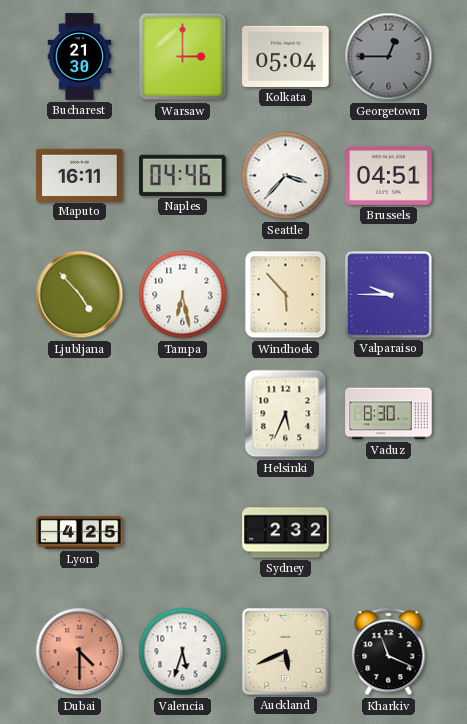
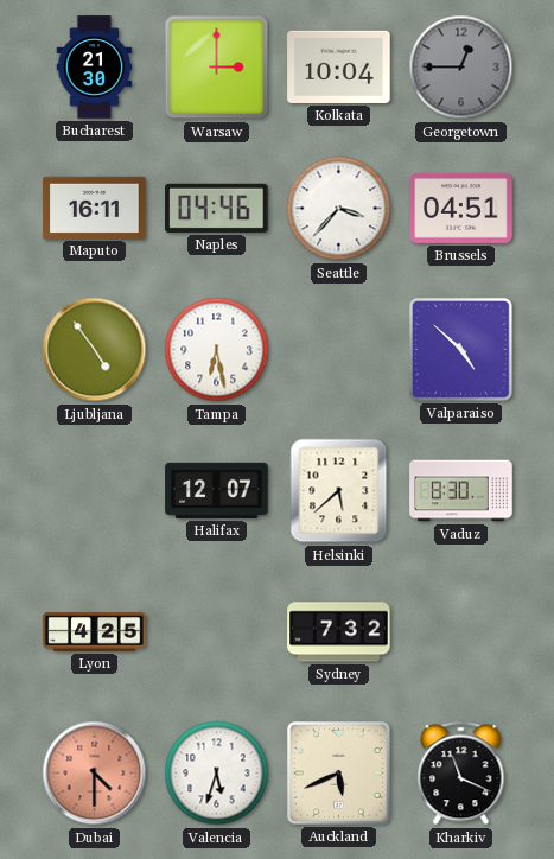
Kolkata: 05:04 -> 10:04
Ljubljana: 4:53 -> 4:54
Windhoek: 5:53 -> none
Valparaiso: 9:45 -> 4:52
Halifax: none -> 12:07
Helsinki: 5:34 -> 5:38
Sydney: 2:32 -> 7:32
